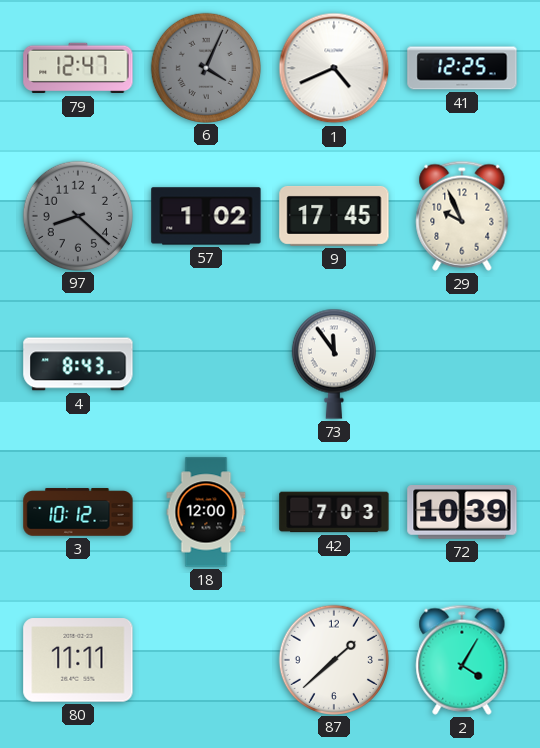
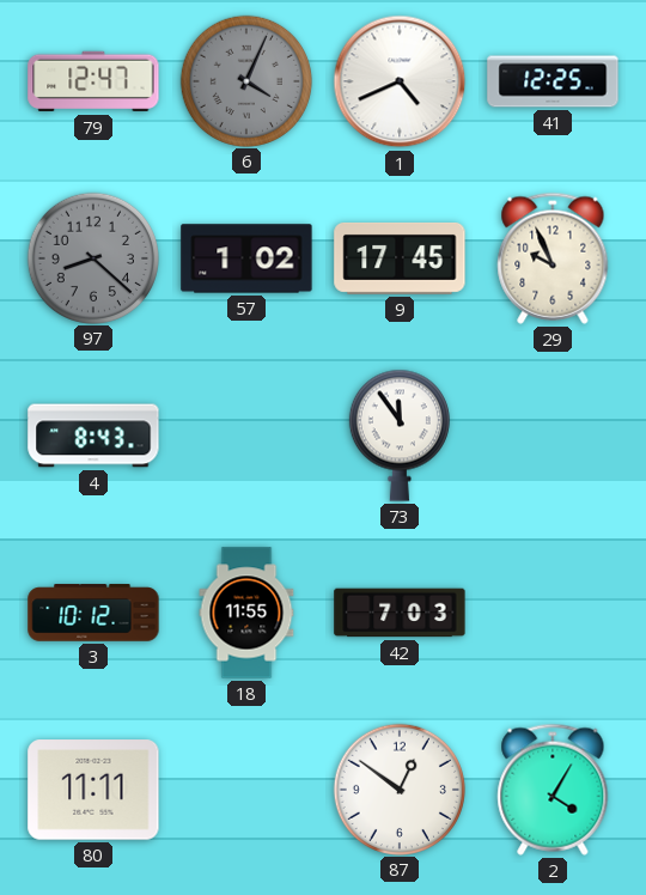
18: 12:00 -> 11:55
72: 10:39 -> none
87: 1:38 -> 12:51
